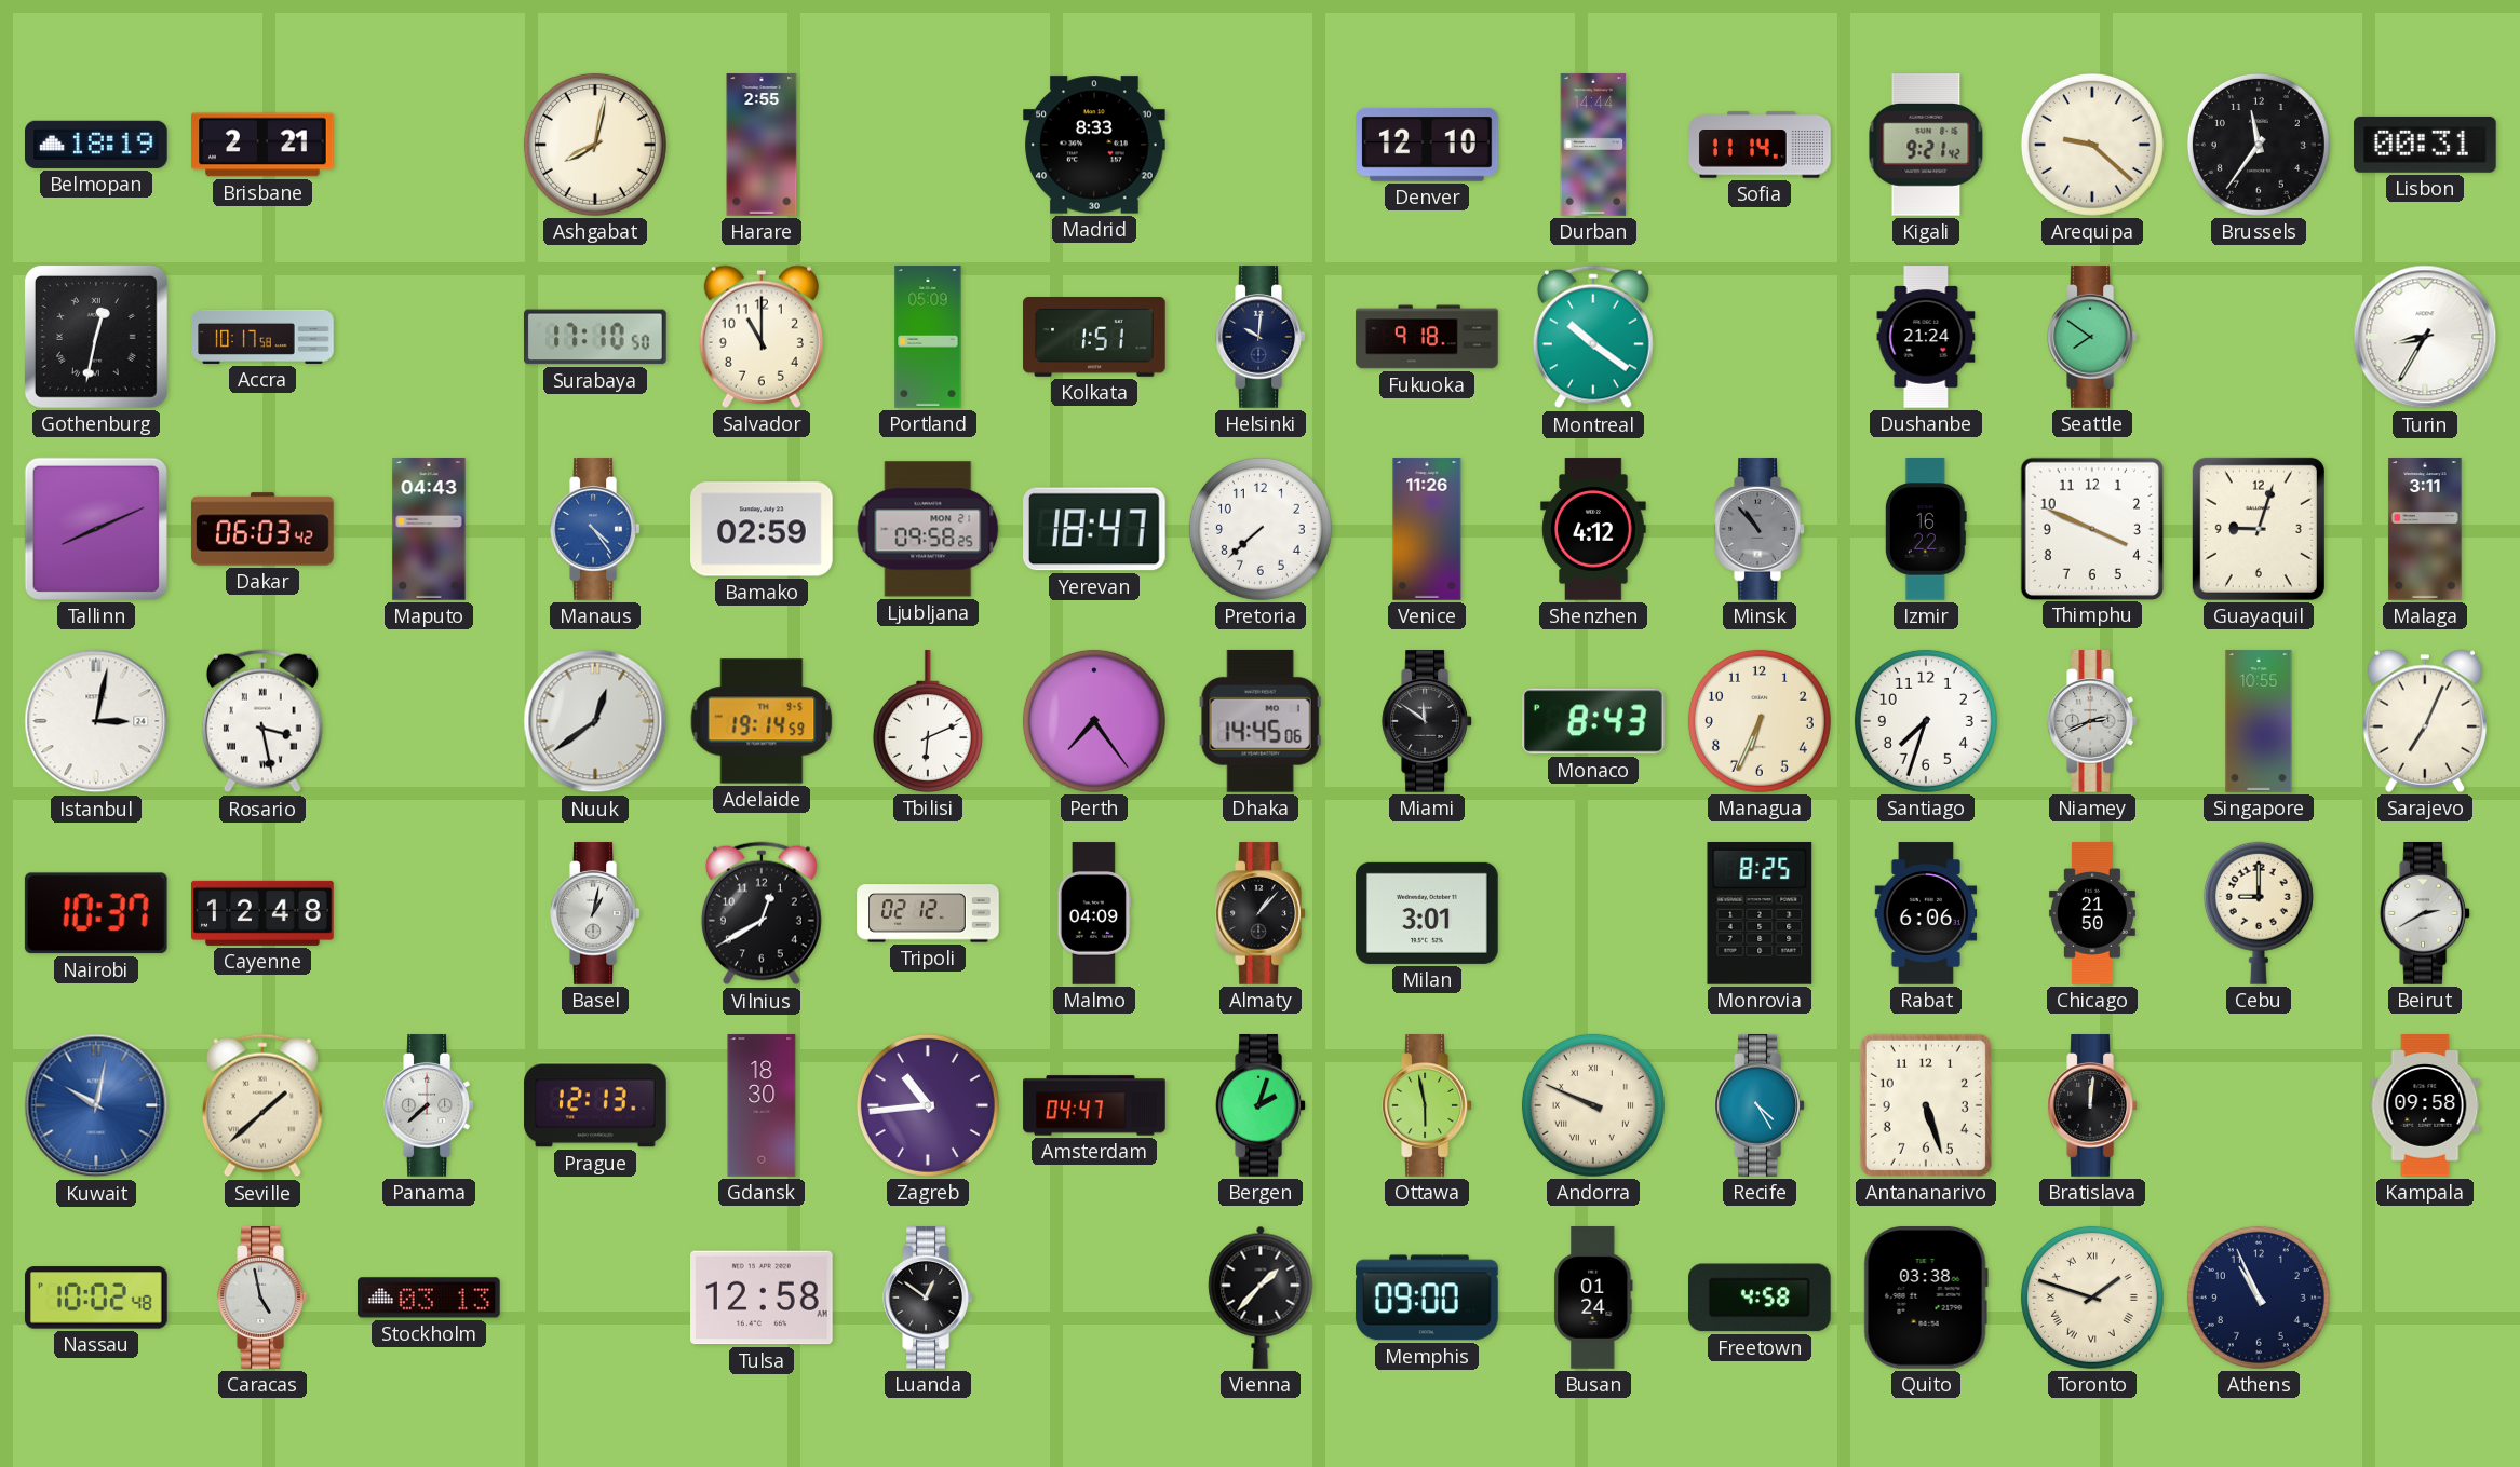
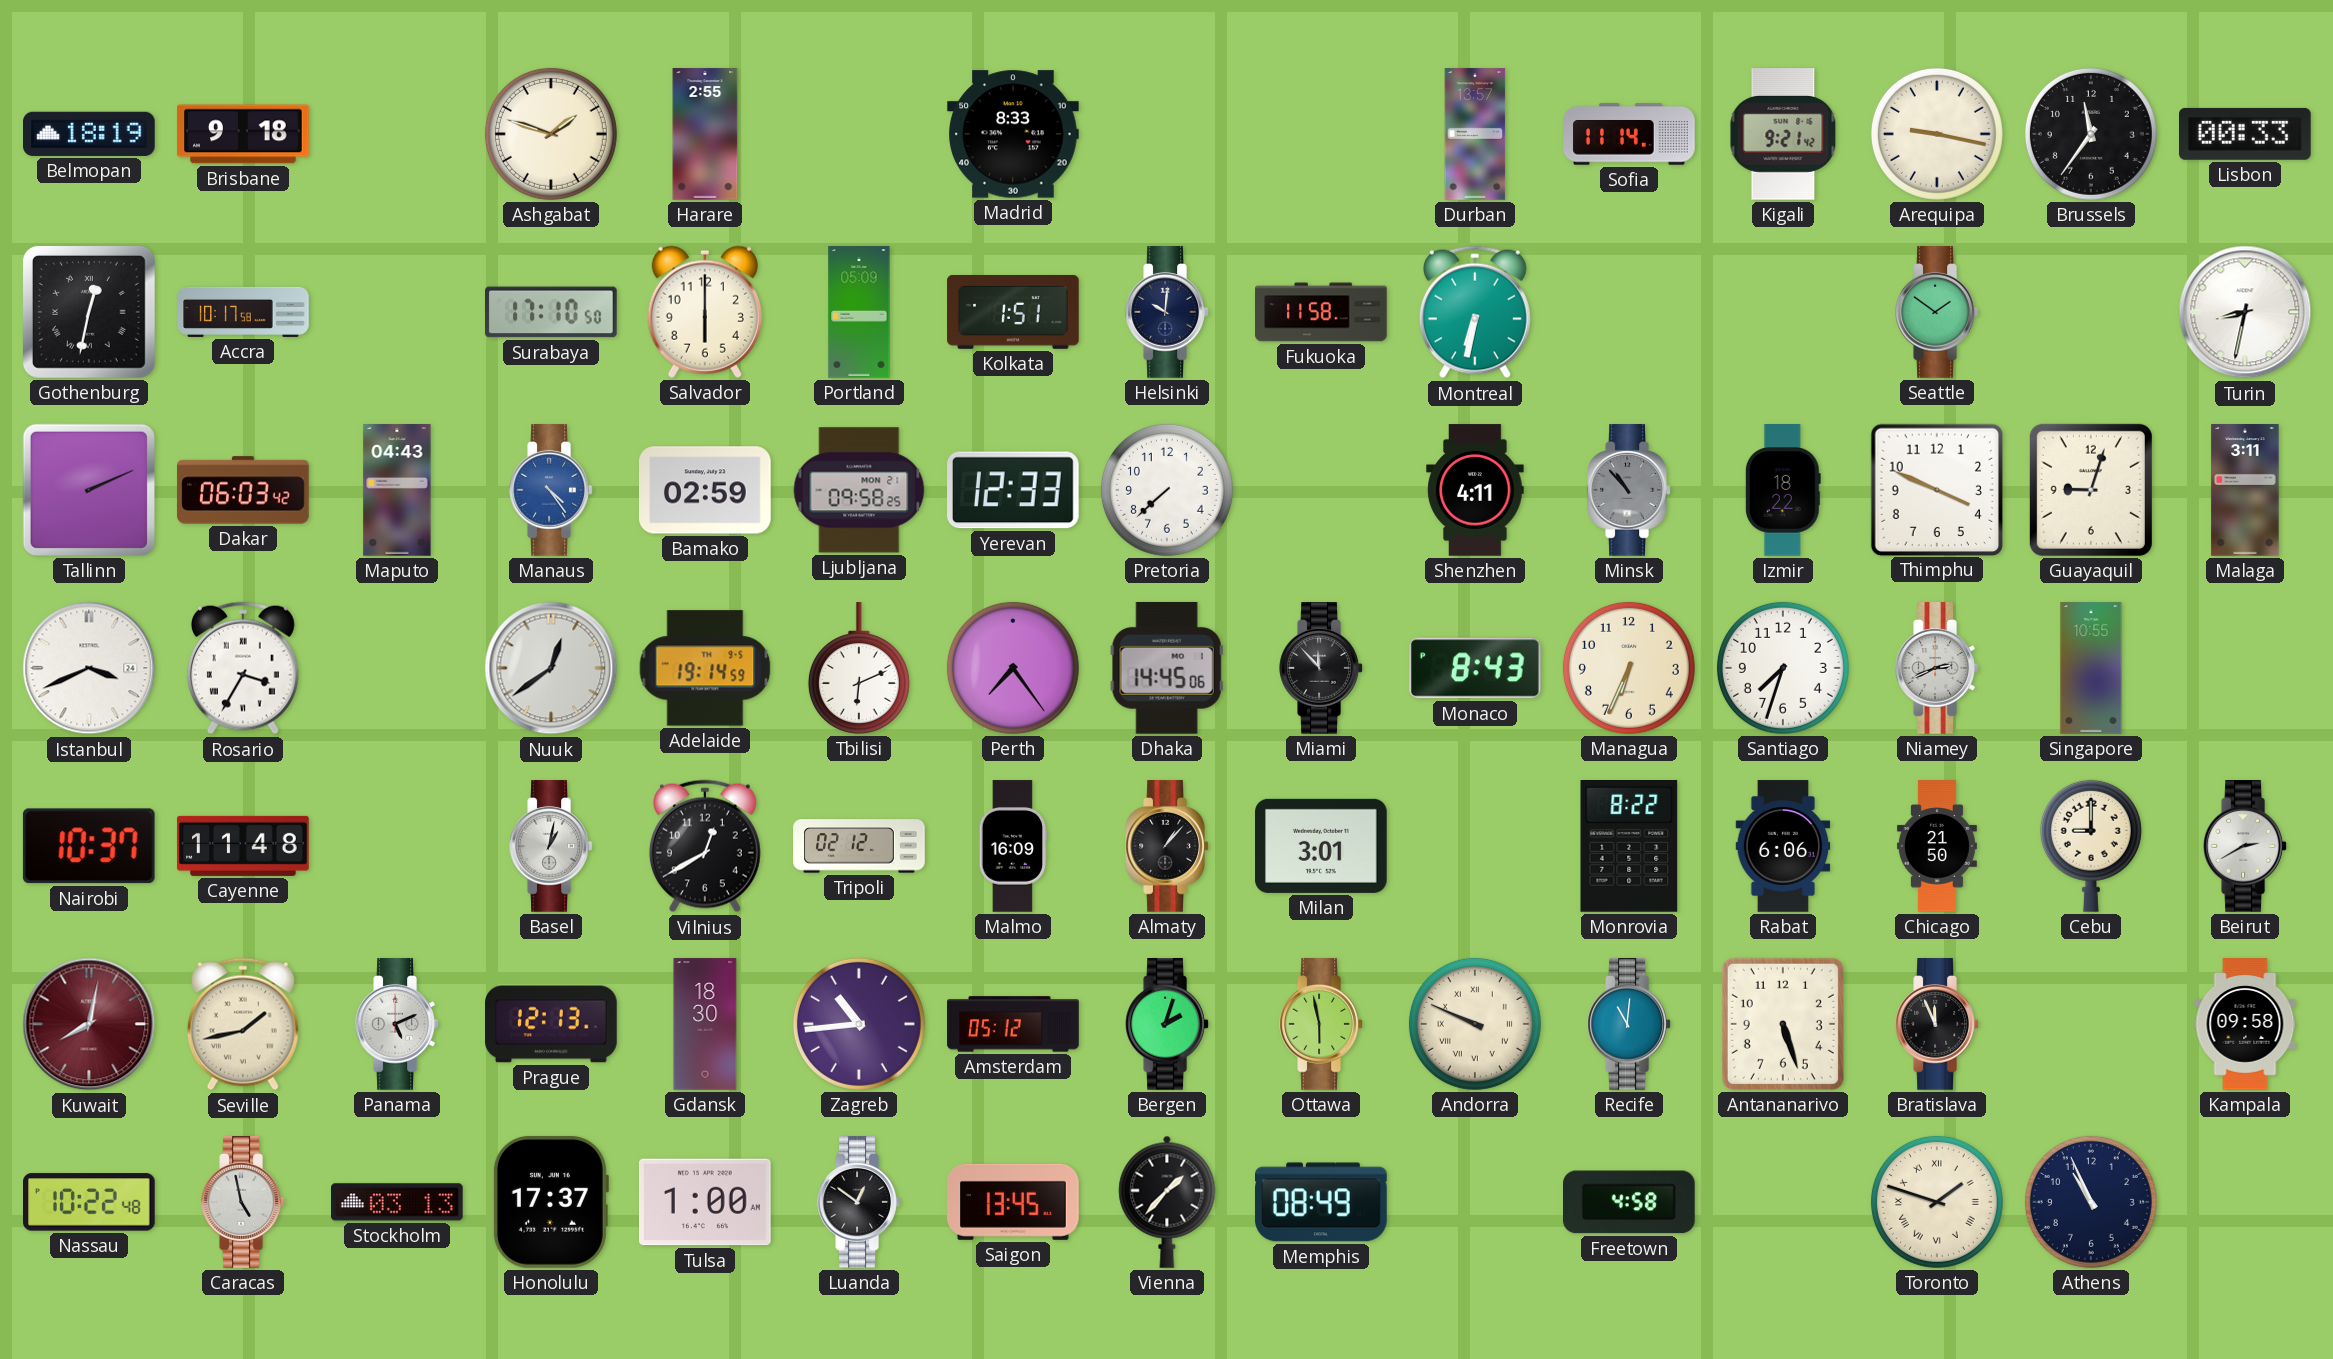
Brisbane: 2:21 -> 9:18
Ashgabat: 8:02 -> 1:48
Denver: 12:10 -> none
Durban: 14:44 -> 13:57
Arequipa: 9:22 -> 9:17
Lisbon: 00:31 -> 00:33
Salvador: 11:00 -> 6:00
Fukuoka: 9:18 -> 11:58
Montreal: 10:21 -> 6:32
Dushanbe: 21:24 -> none
Seattle: 7:51 -> 1:51
Turin: 8:35 -> 8:32
Tallinn: 8:11 -> 2:11
Yerevan: 18:47 -> 12:33
Venice: 11:26 -> none
Shenzhen: 4:12 -> 4:11
Izmir: 16:22 -> 18:22
Istanbul: 3:02 -> 3:41
Rosario: 3:28 -> 3:35
Miami: 11:51 -> 11:53
Sarajevo: 7:04 -> none
Cayenne: 12:48 -> 11:48
Malmo: 04:09 -> 16:09
Monrovia: 8:25 -> 8:22
Kuwait: 10:02 -> 8:02
Kuwait dial: blue -> burgundy
Seville: 1:38 -> 1:43
Panama: 7:38 -> 5:11
Amsterdam: 04:47 -> 05:12
Recife: 4:25 -> 11:01
Bratislava: 12:01 -> 11:56
Nassau: 10:02 -> 10:22
Honolulu: none -> 17:37
Tulsa: 12:58 -> 1:00
Saigon: none -> 13:45
Memphis: 09:00 -> 08:49
Busan: 01:24 -> none
Quito: 03:38 -> none
